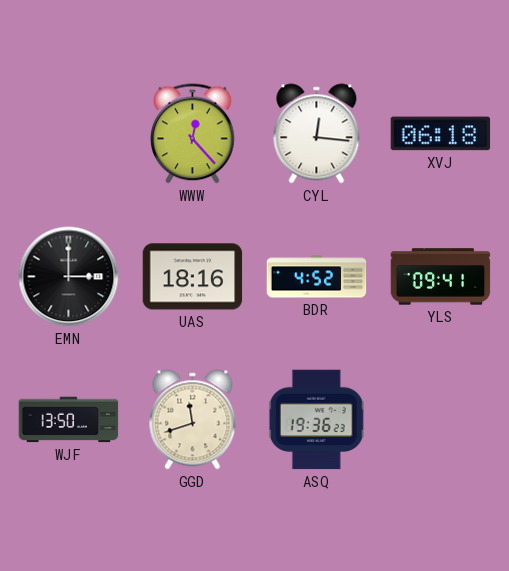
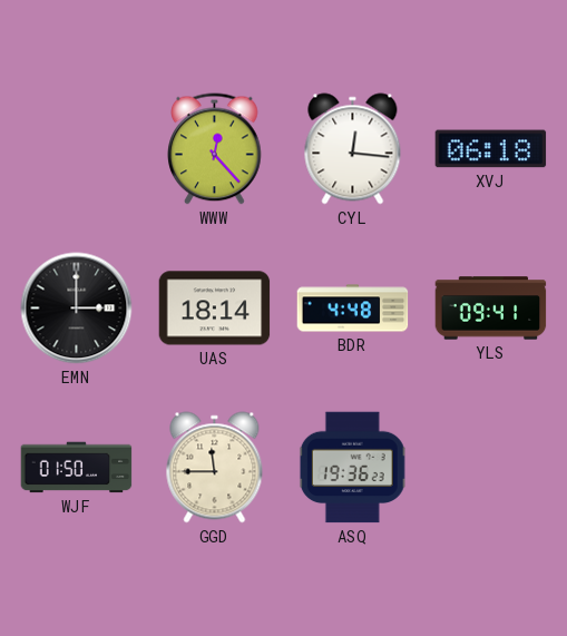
UAS: 18:16 -> 18:14
BDR: 4:52 -> 4:48
WJF: 13:50 -> 01:50
GGD: 11:42 -> 11:45
